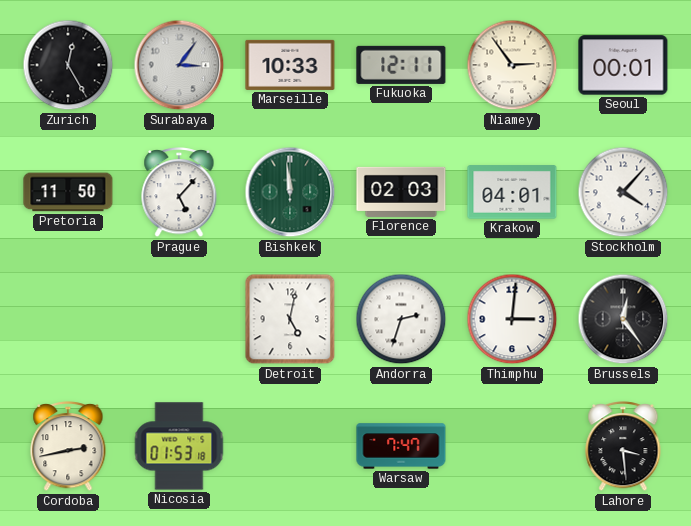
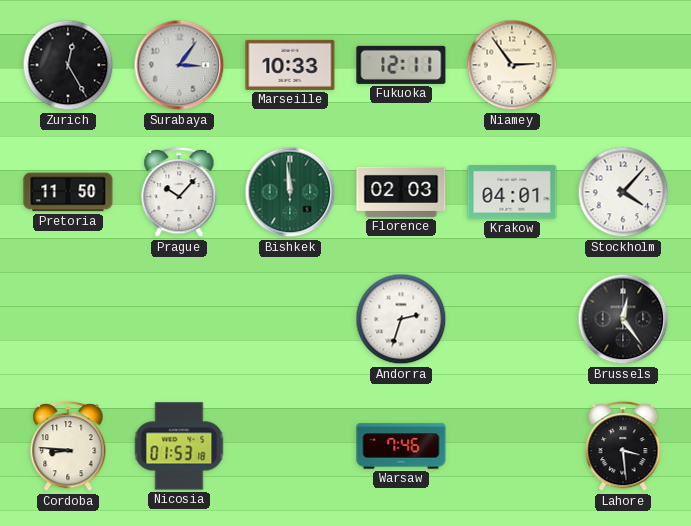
Seoul: 00:01 -> none
Prague: 5:07 -> 10:07
Detroit: 5:02 -> none
Thimphu: 3:01 -> none
Cordoba: 2:43 -> 8:46
Warsaw: 7:47 -> 7:46
